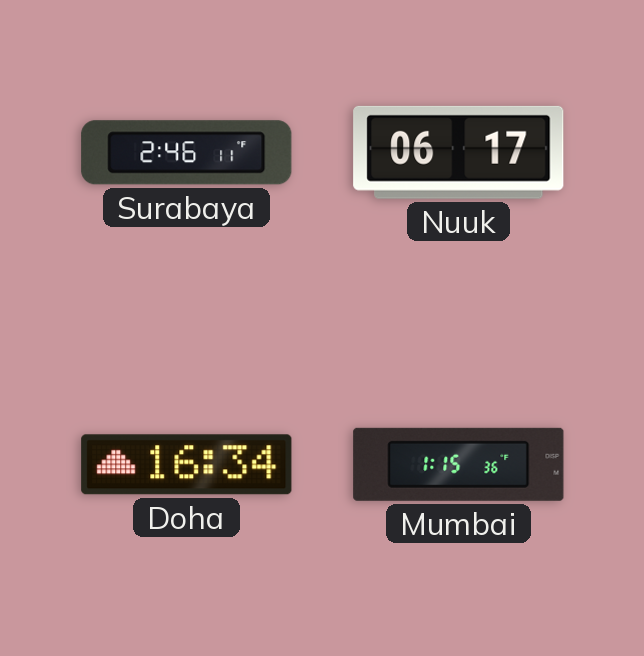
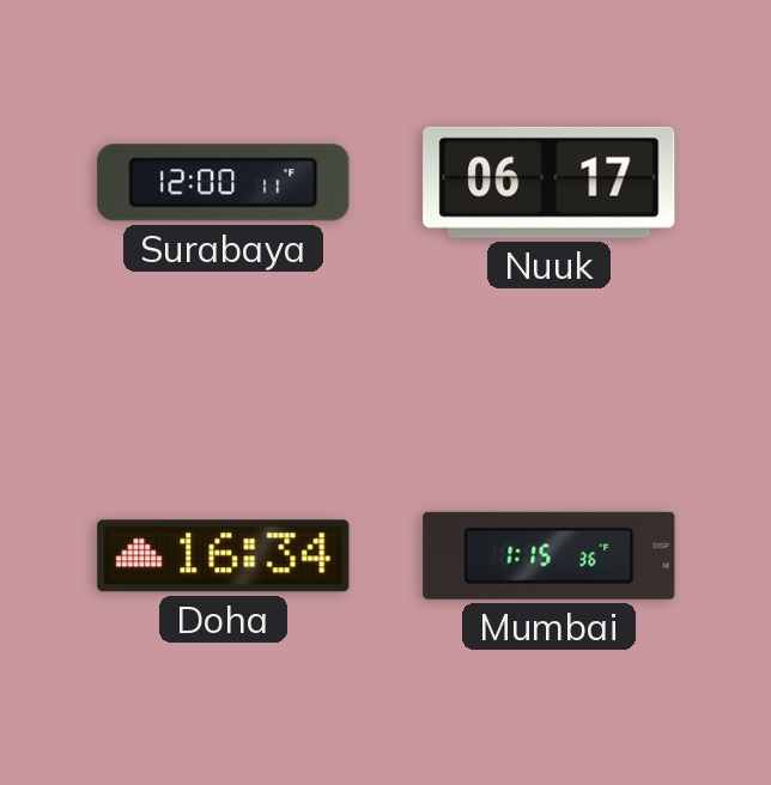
Surabaya: 2:46 -> 12:00
